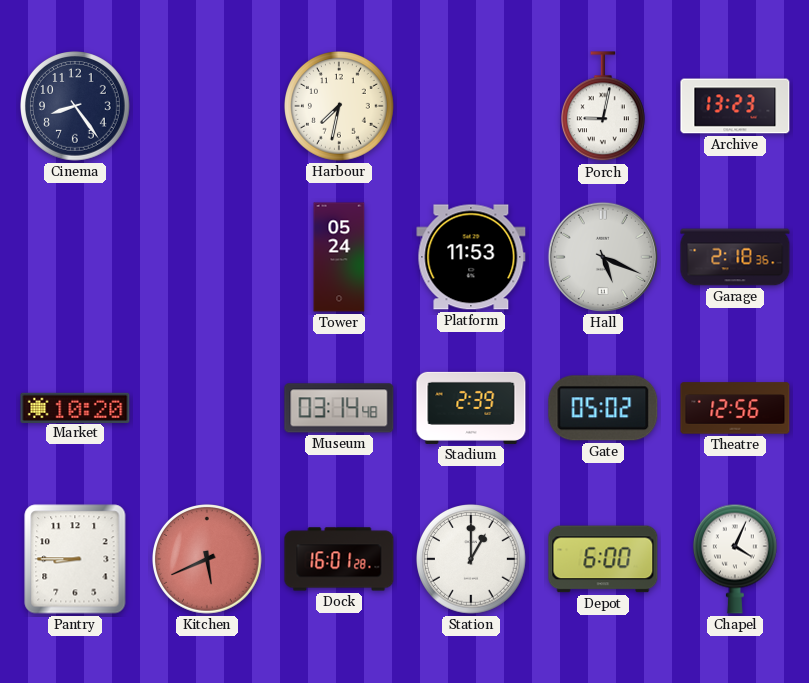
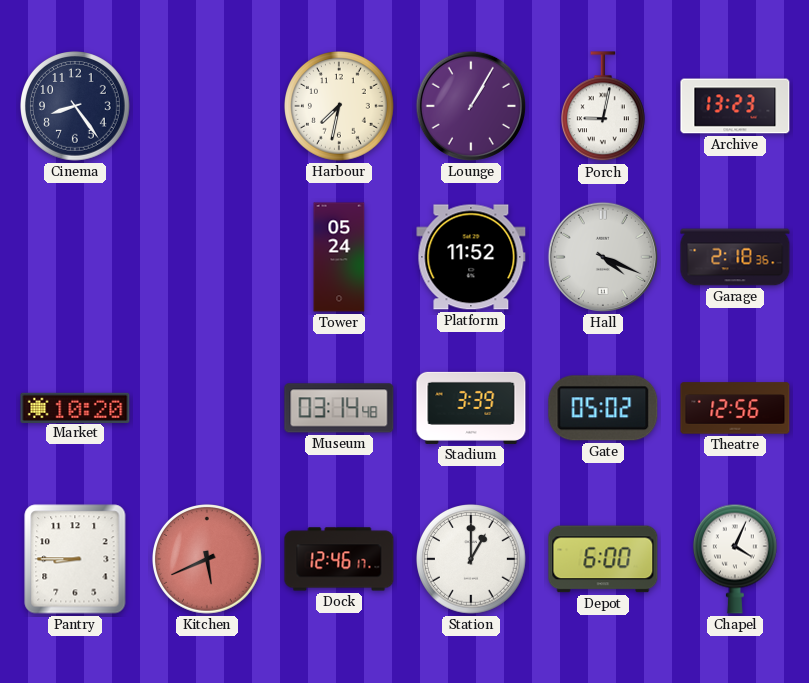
Lounge: none -> 1:05
Platform: 11:53 -> 11:52
Hall: 5:19 -> 4:19
Stadium: 2:39 -> 3:39
Dock: 16:01 -> 12:46
